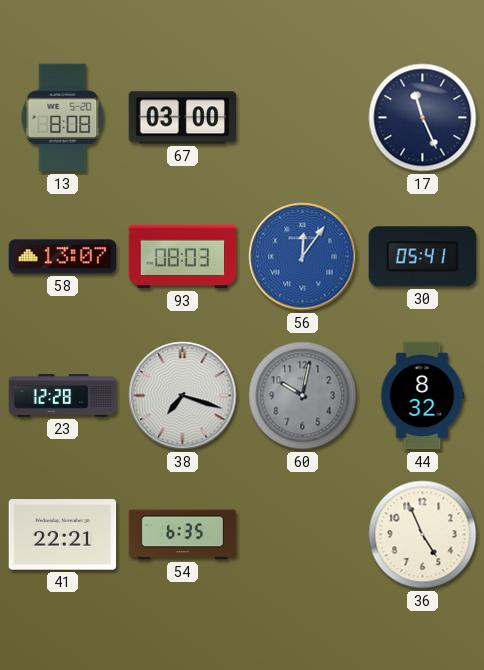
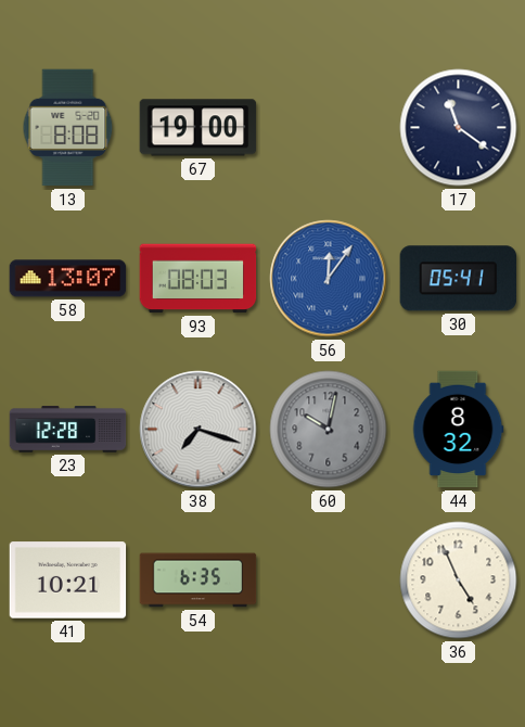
67: 03:00 -> 19:00
17: 11:26 -> 11:21
41: 22:21 -> 10:21
